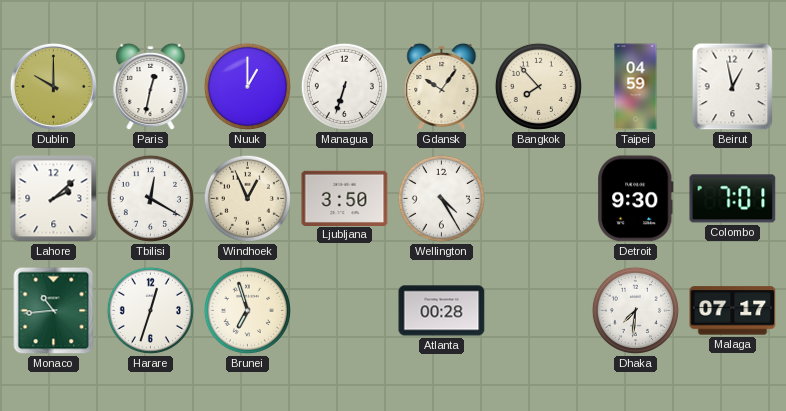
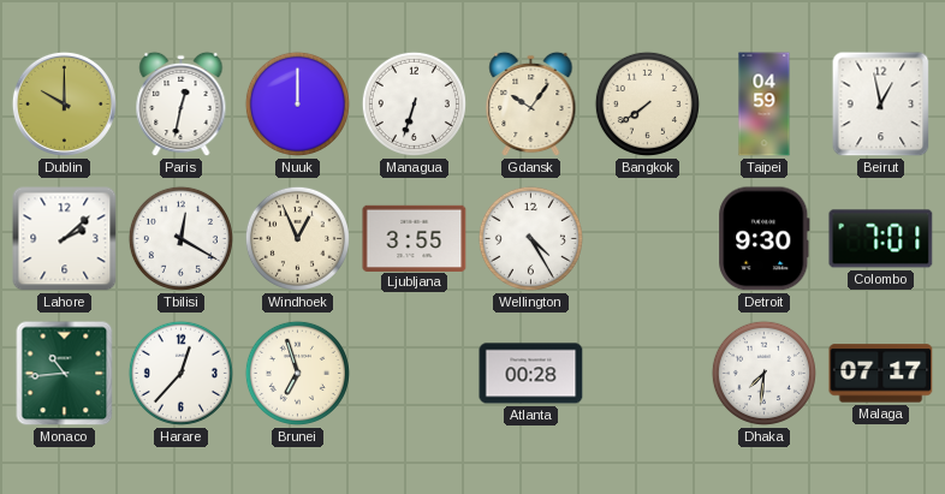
Nuuk: 1:00 -> 12:00
Bangkok: 7:53 -> 7:39
Ljubljana: 3:50 -> 3:55
Harare: 12:33 -> 12:37
